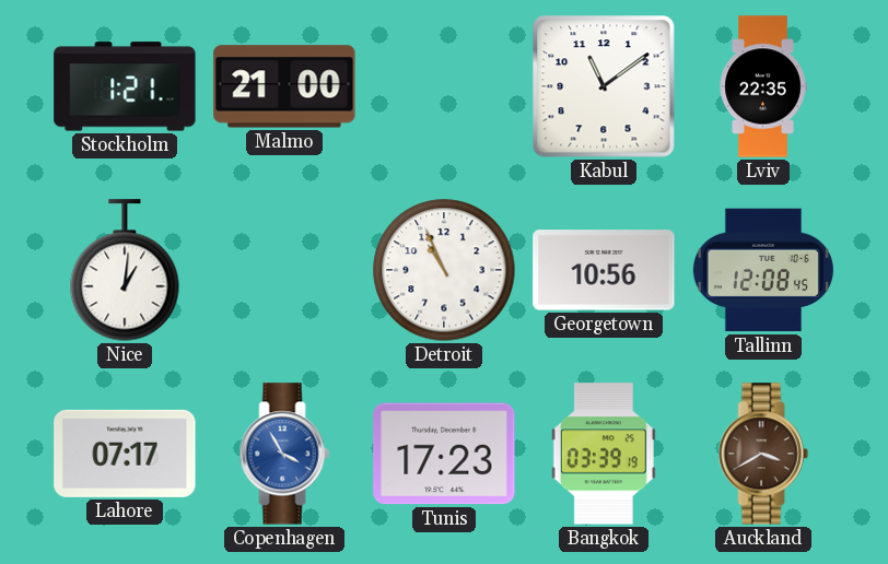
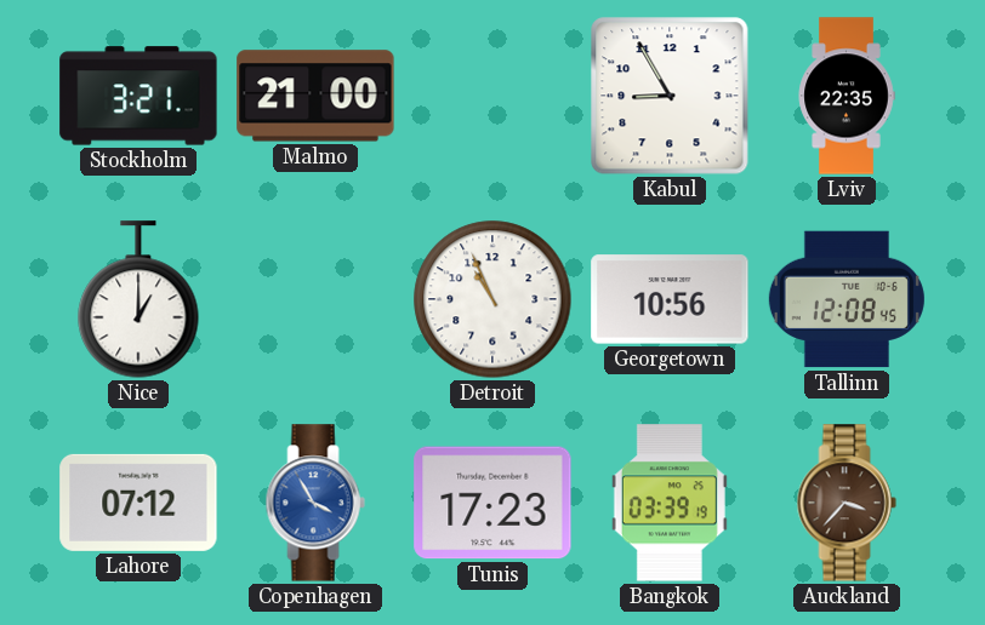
Stockholm: 1:21 -> 3:21
Kabul: 11:09 -> 8:55
Nice: 1:01 -> 1:00
Lahore: 07:17 -> 07:12
Auckland: 3:40 -> 3:37
